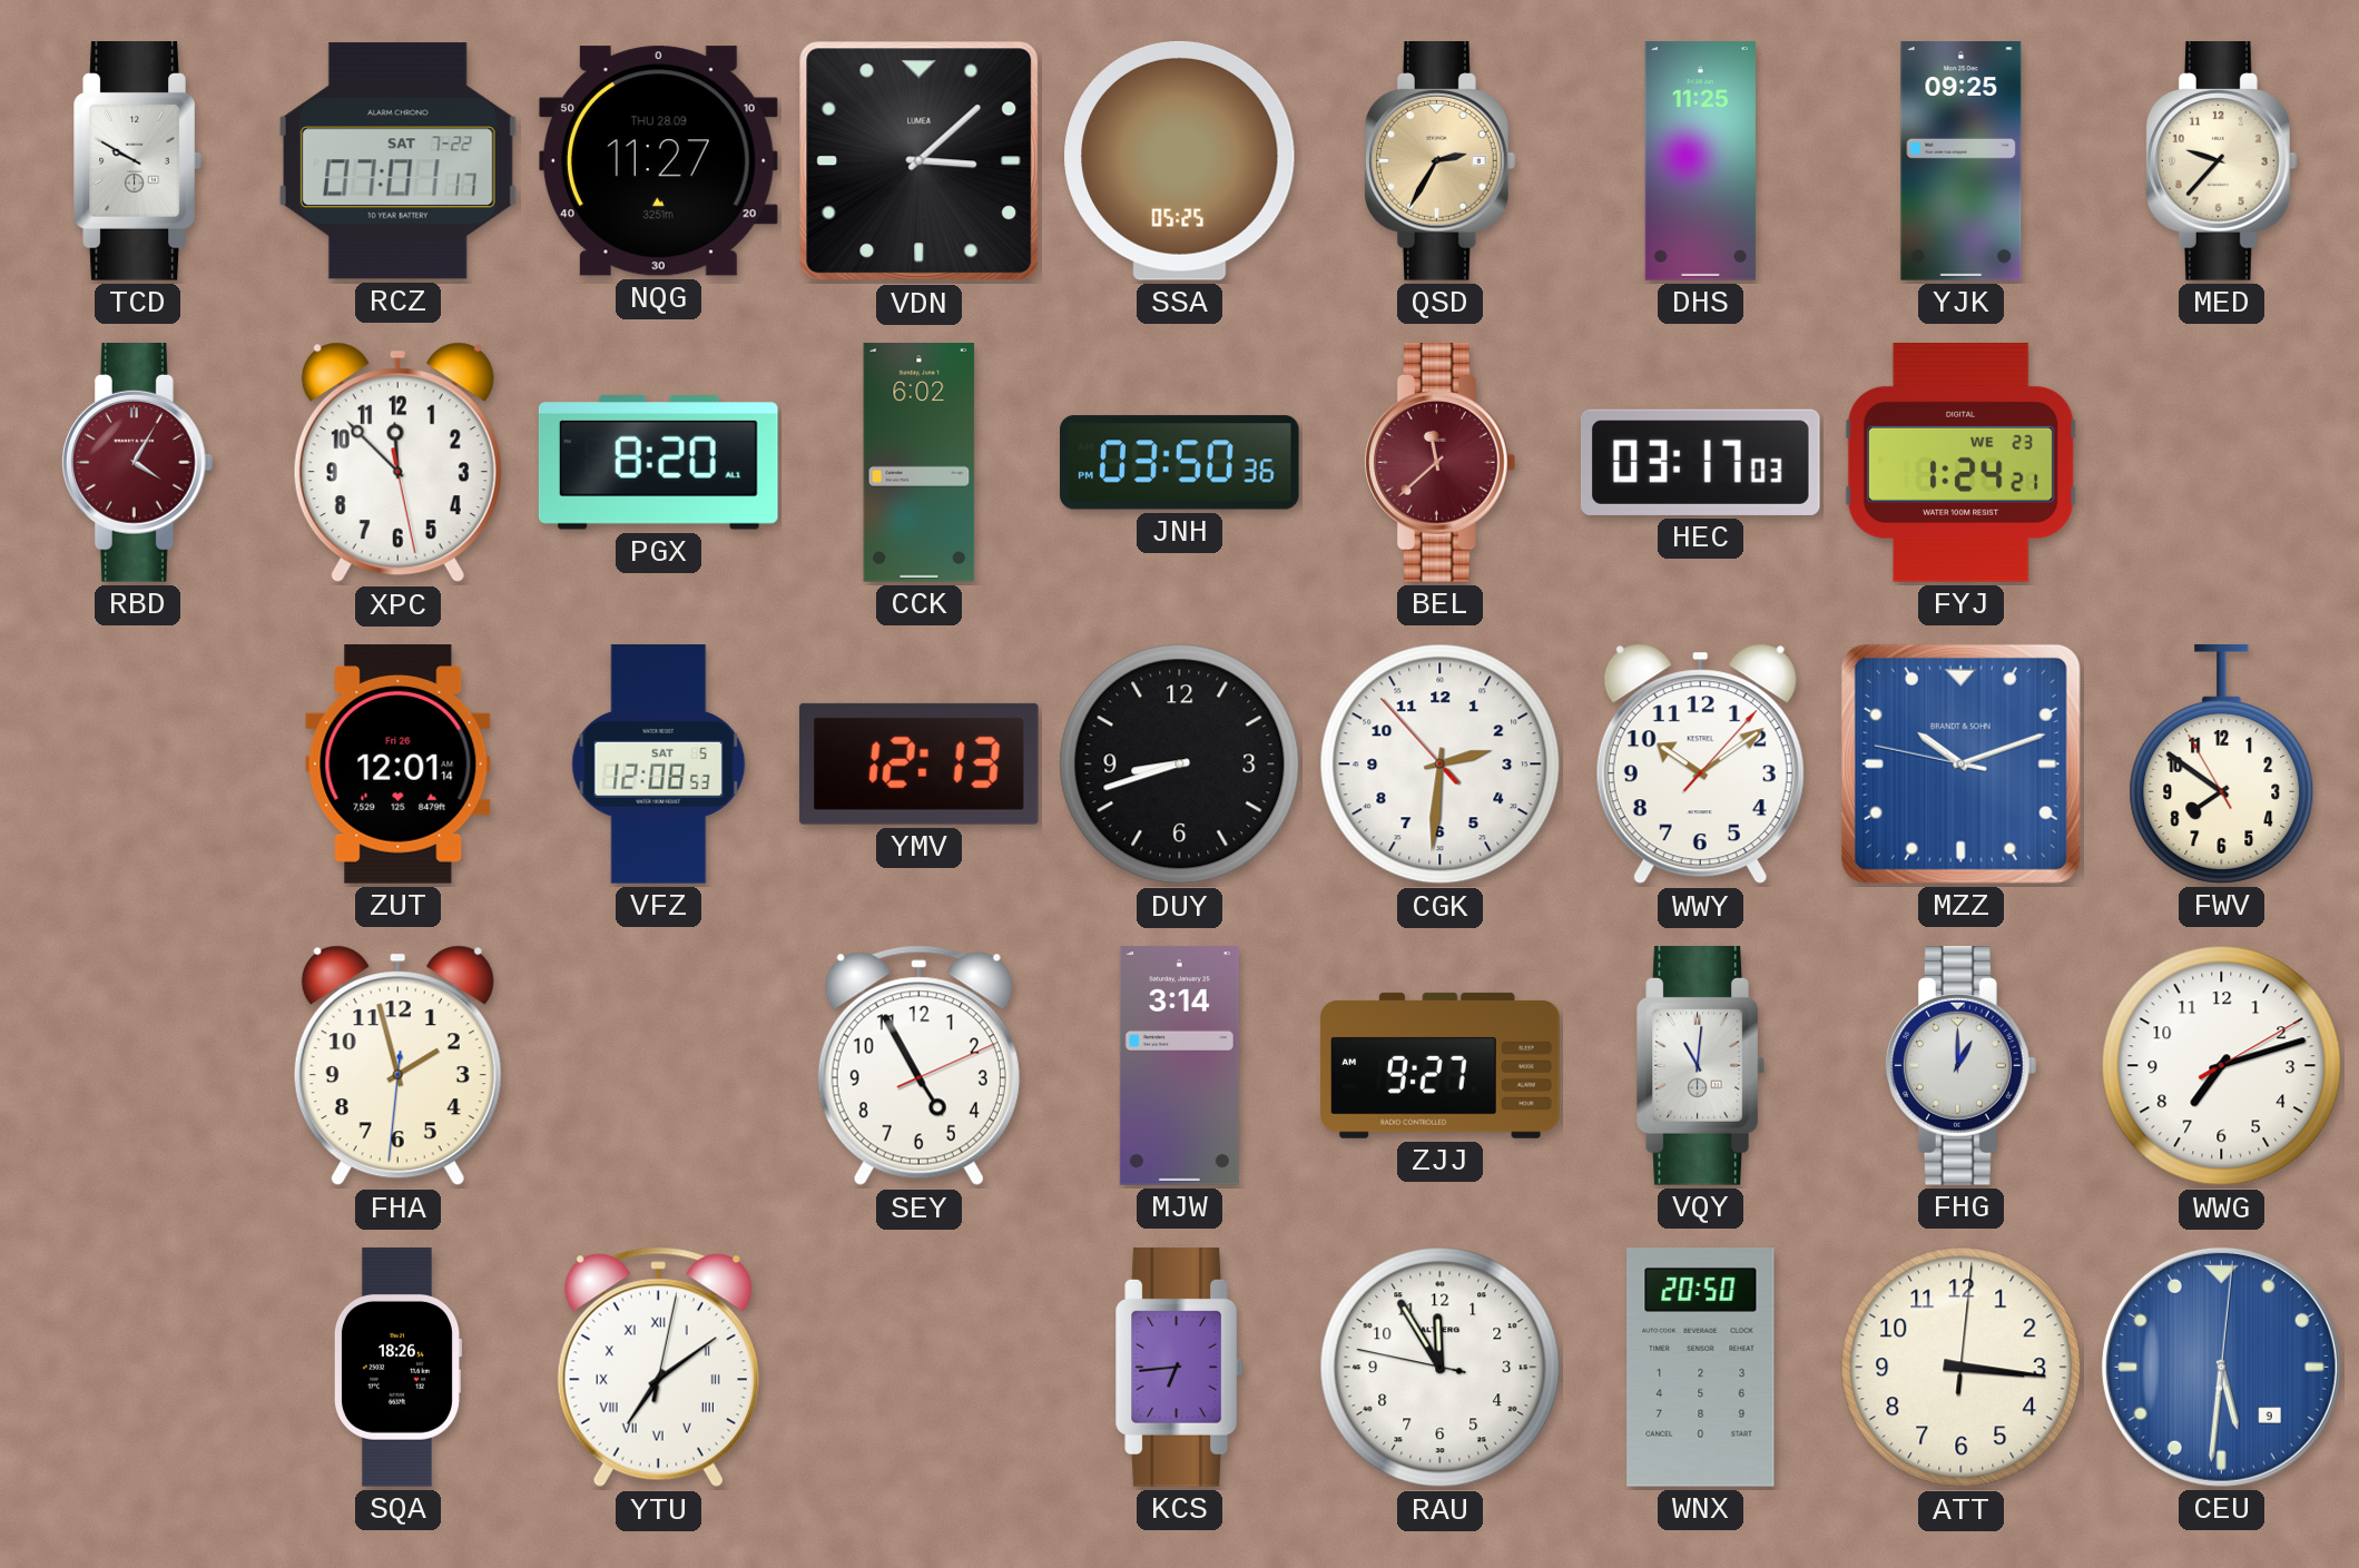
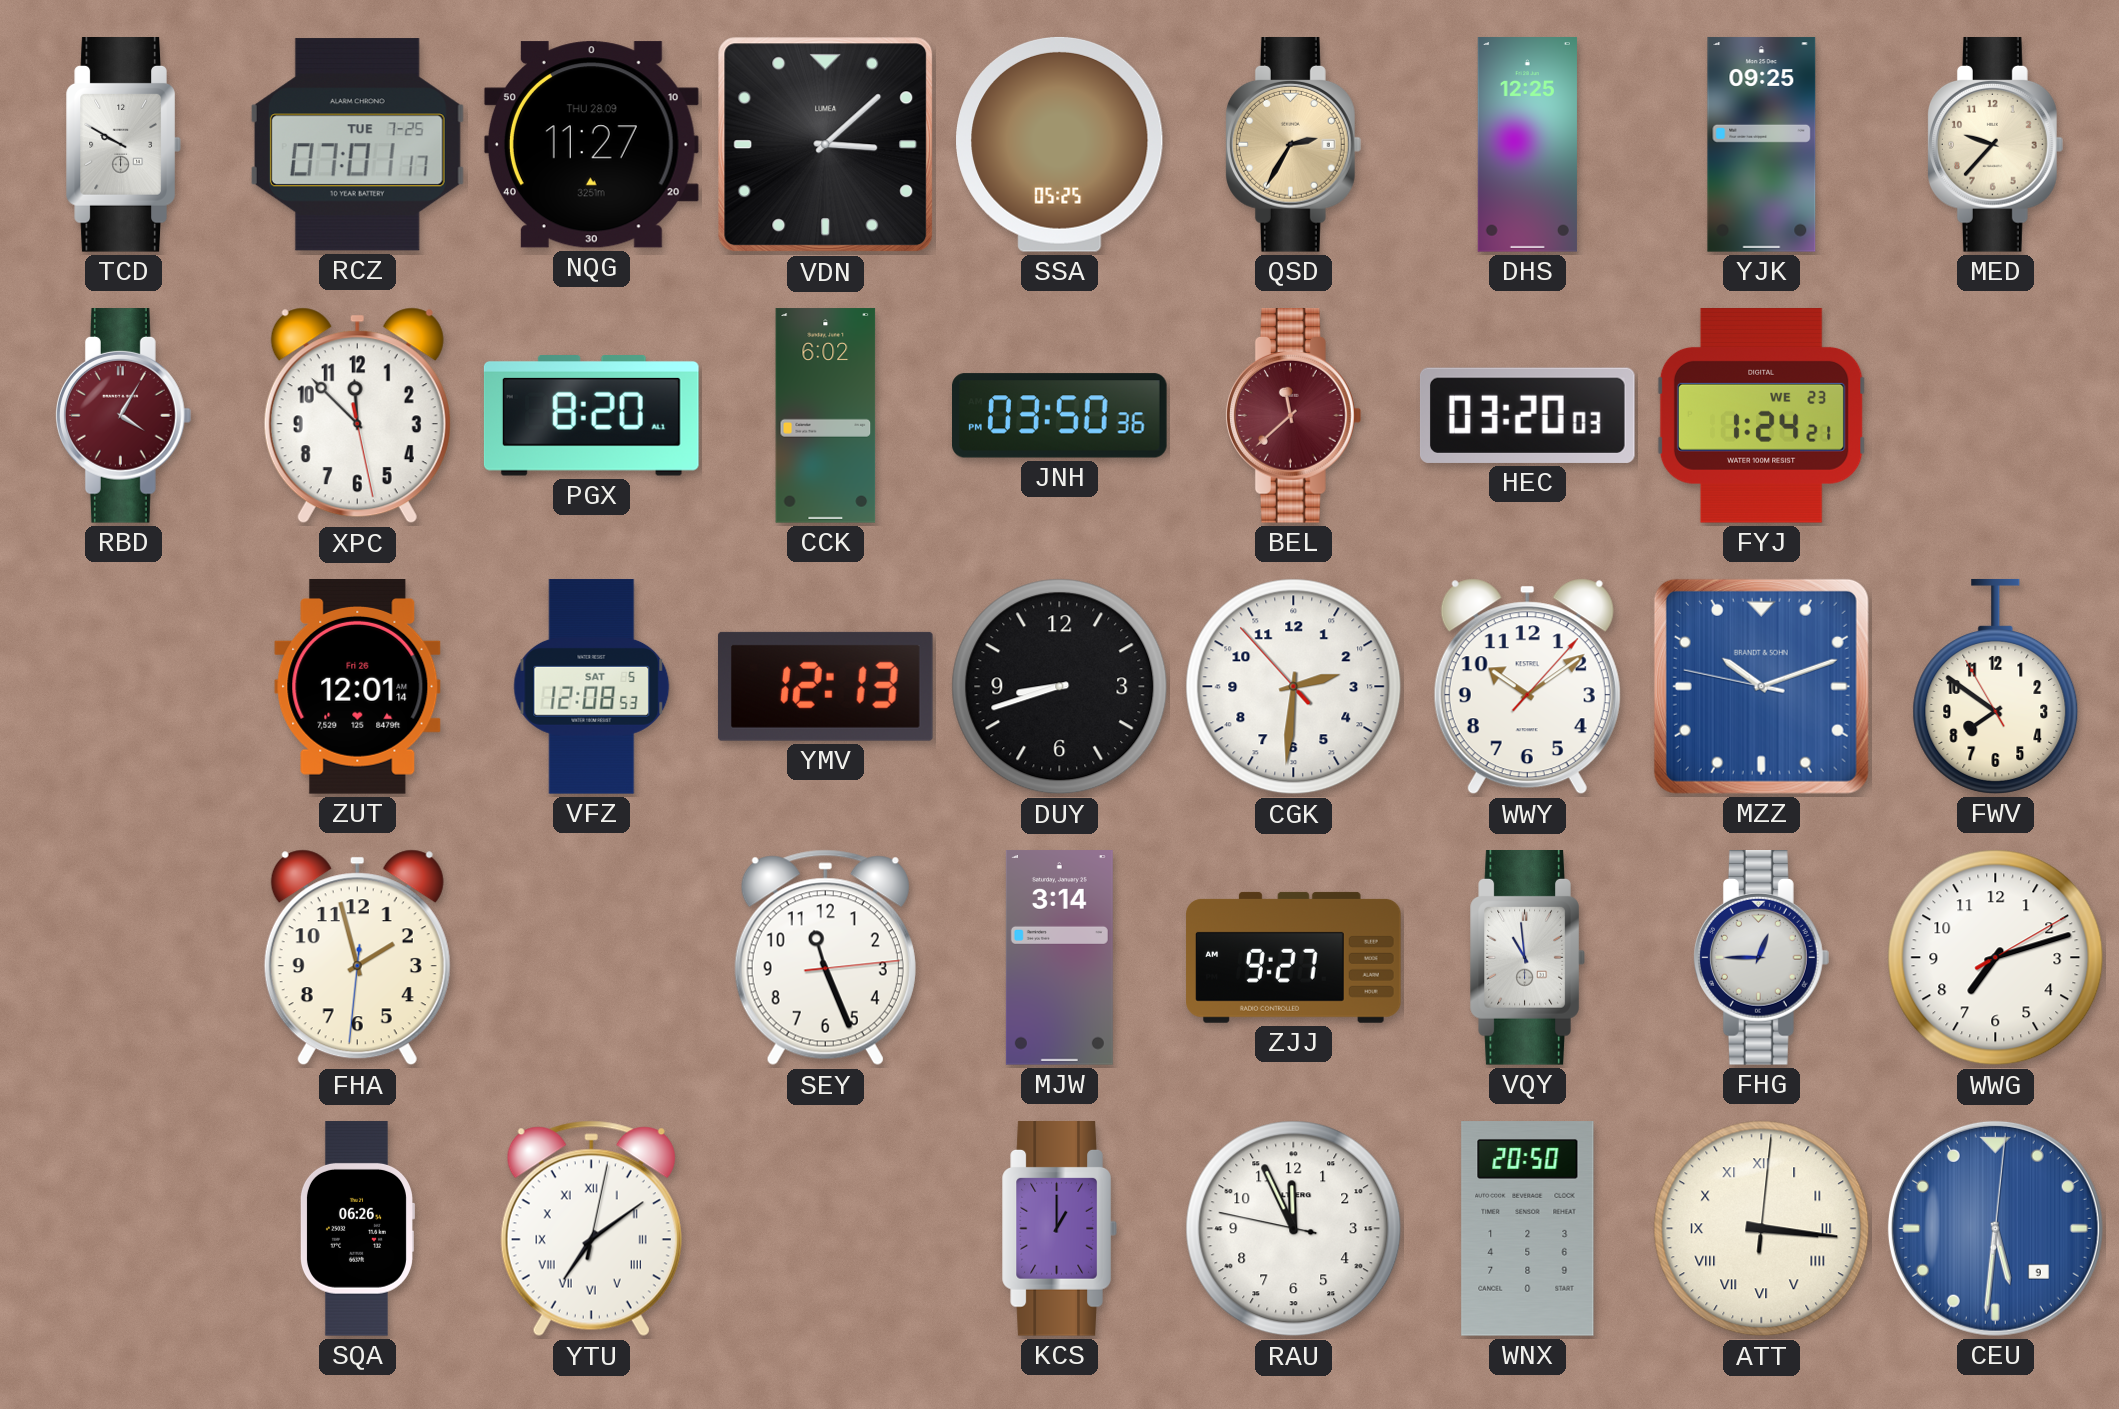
RCZ date: SAT 7-22 -> TUE 7-25
DHS: 11:25 -> 12:25
HEC: 03:17 -> 03:20
SEY: 4:55 -> 11:26
VQY: 11:01 -> 10:59
FHG: 1:00 -> 12:45
SQA: 18:26 -> 06:26
KCS: 6:44 -> 1:00
RAU: 11:54 -> 11:55
ATT numerals: Arabic -> Roman
